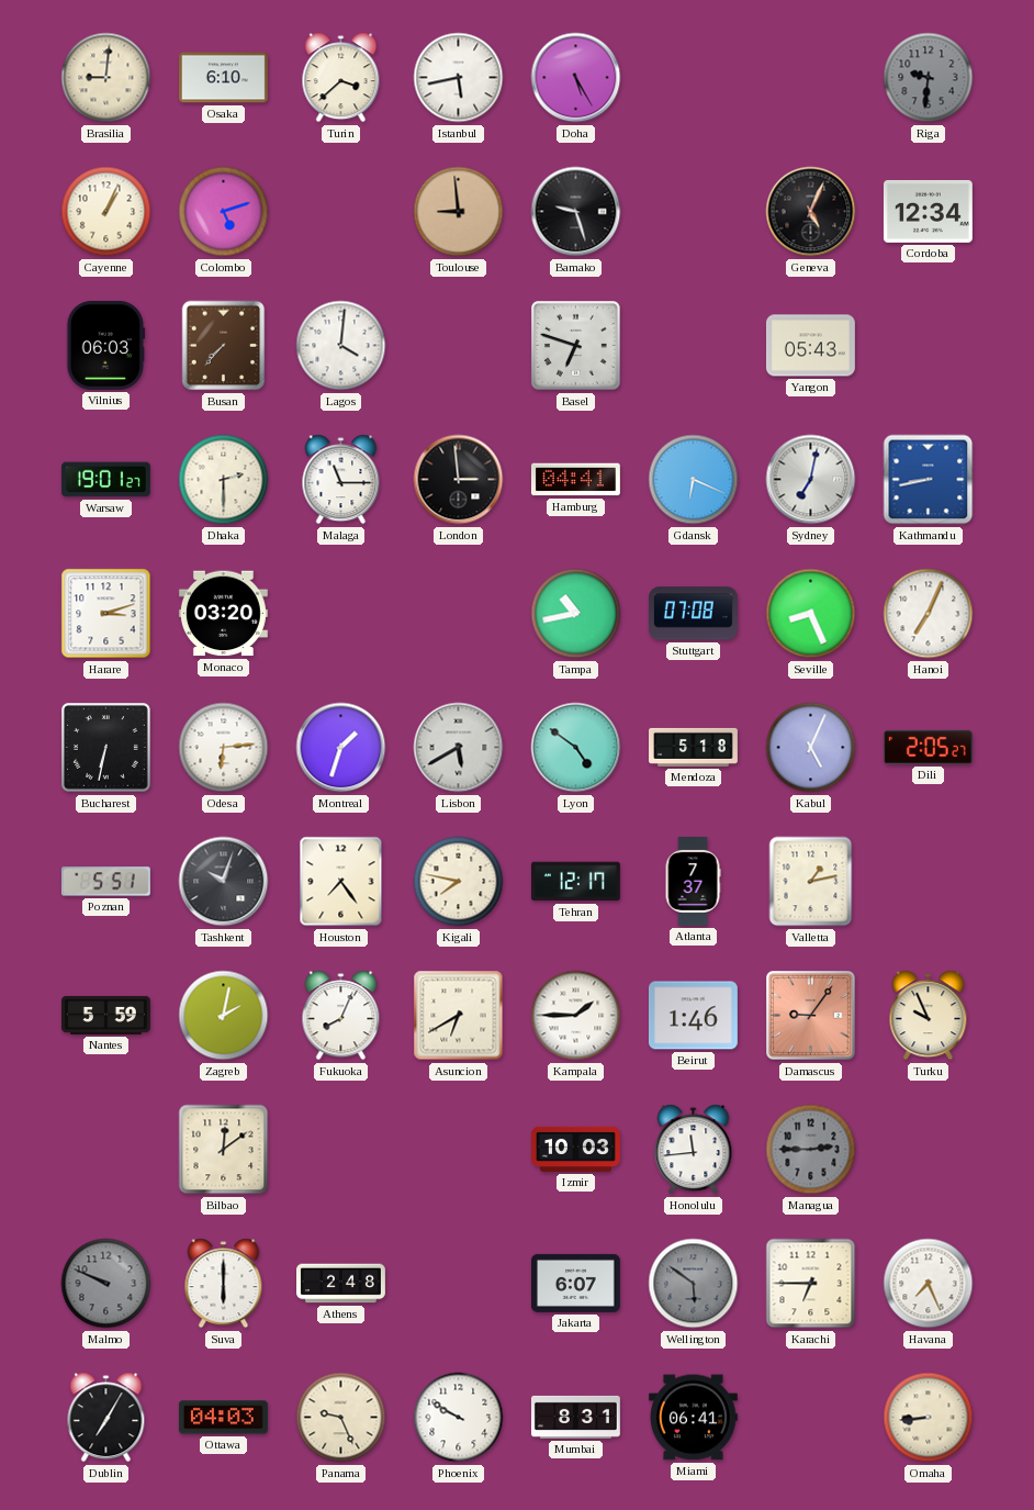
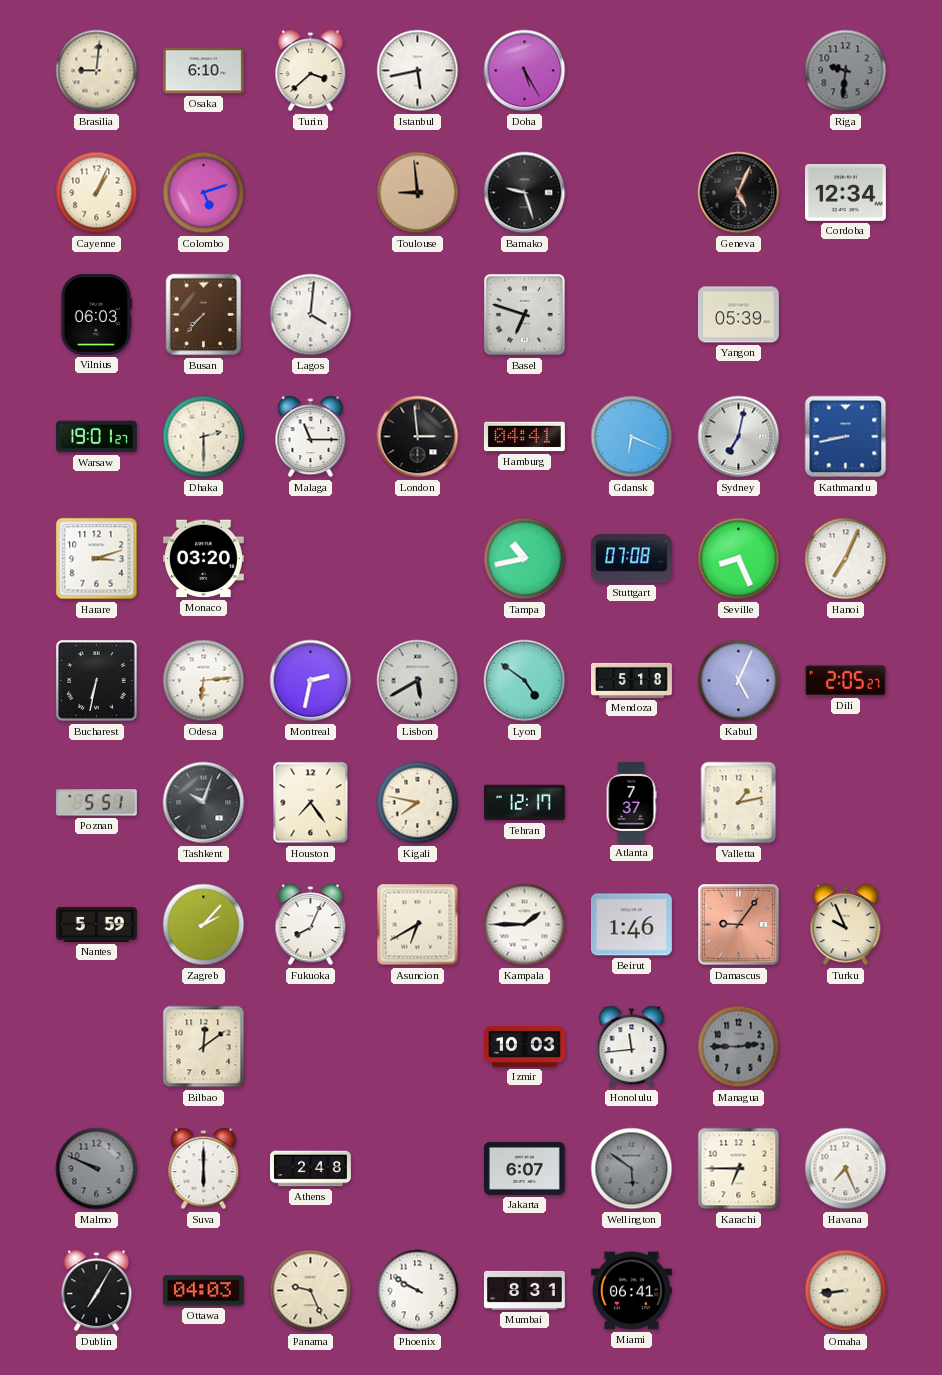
Yangon: 05:43 -> 05:39
Montreal: 1:33 -> 2:32
Zagreb: 2:02 -> 2:07
